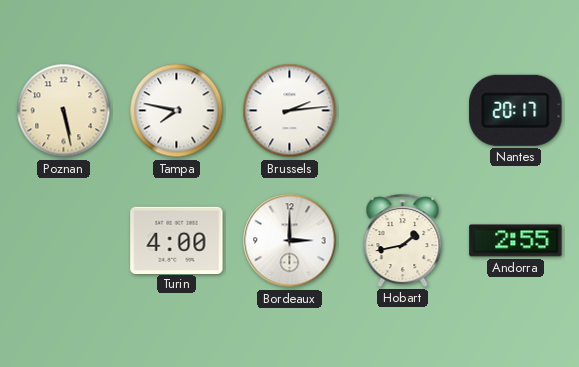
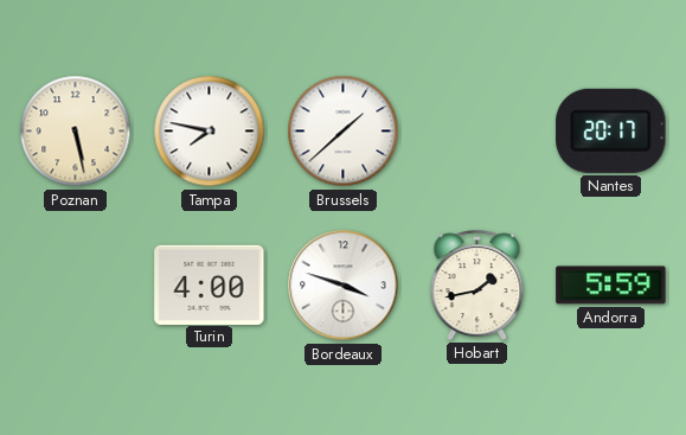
Brussels: 2:14 -> 1:38
Bordeaux: 3:00 -> 3:48
Andorra: 2:55 -> 5:59
